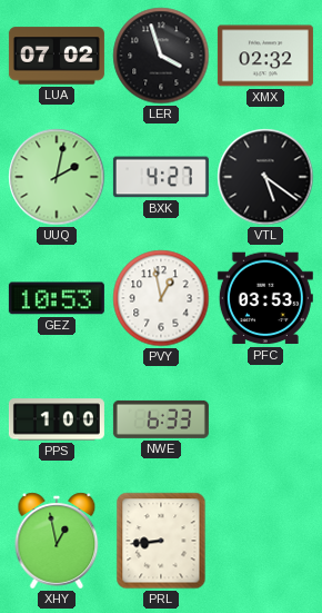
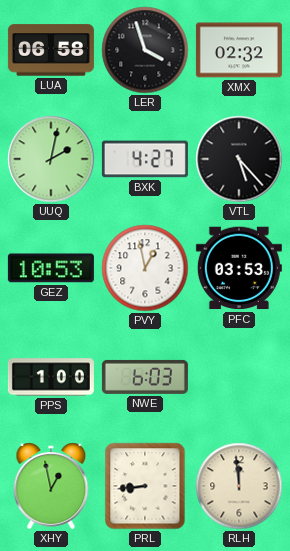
LUA: 07:02 -> 06:58
VTL: 5:21 -> 5:23
NWE: 6:33 -> 6:03
RLH: none -> 11:59
